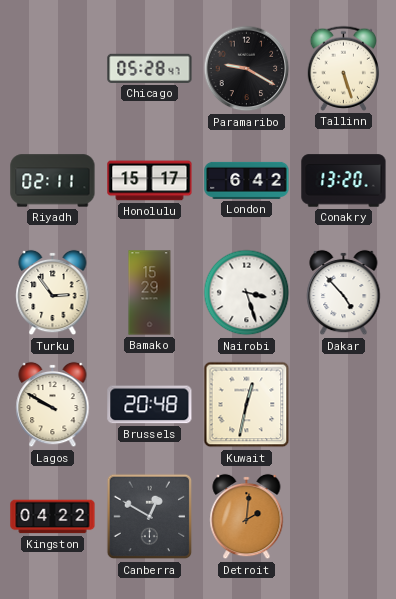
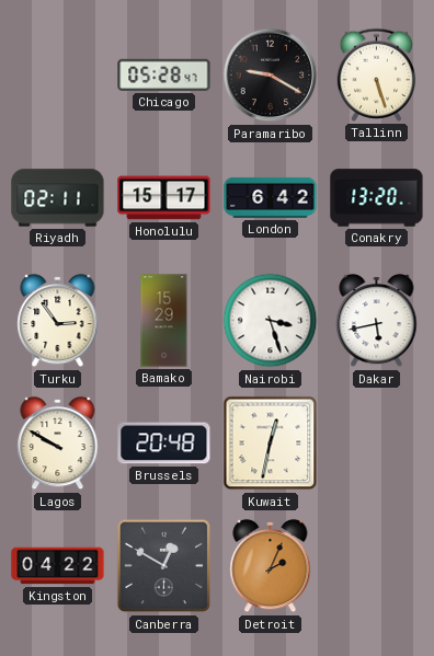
Dakar: 4:53 -> 5:43
Detroit: 2:01 -> 2:04
